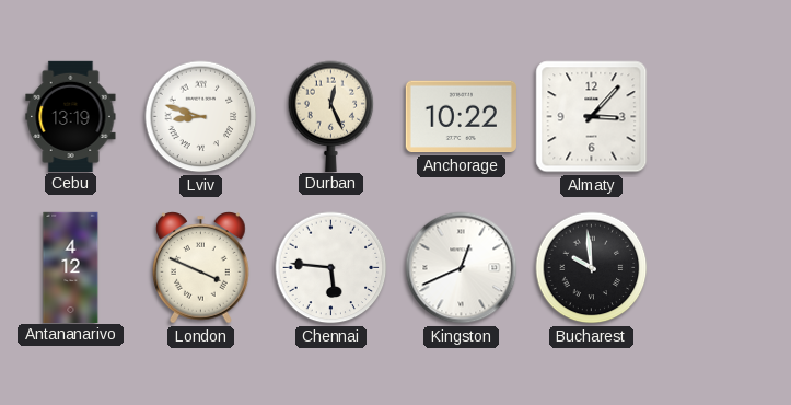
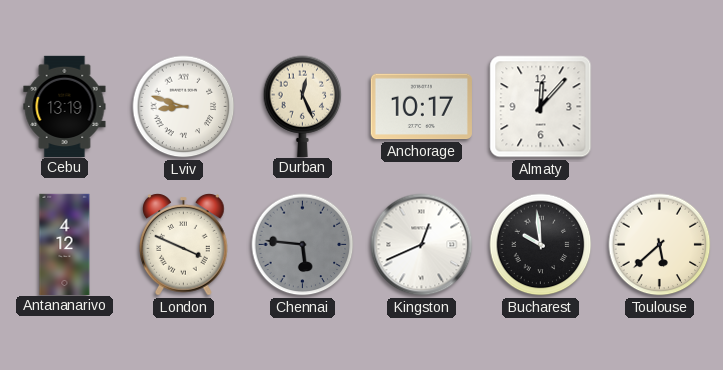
Anchorage: 10:22 -> 10:17
Almaty: 3:07 -> 12:07
Chennai dial: white -> grey
Toulouse: none -> 5:38
